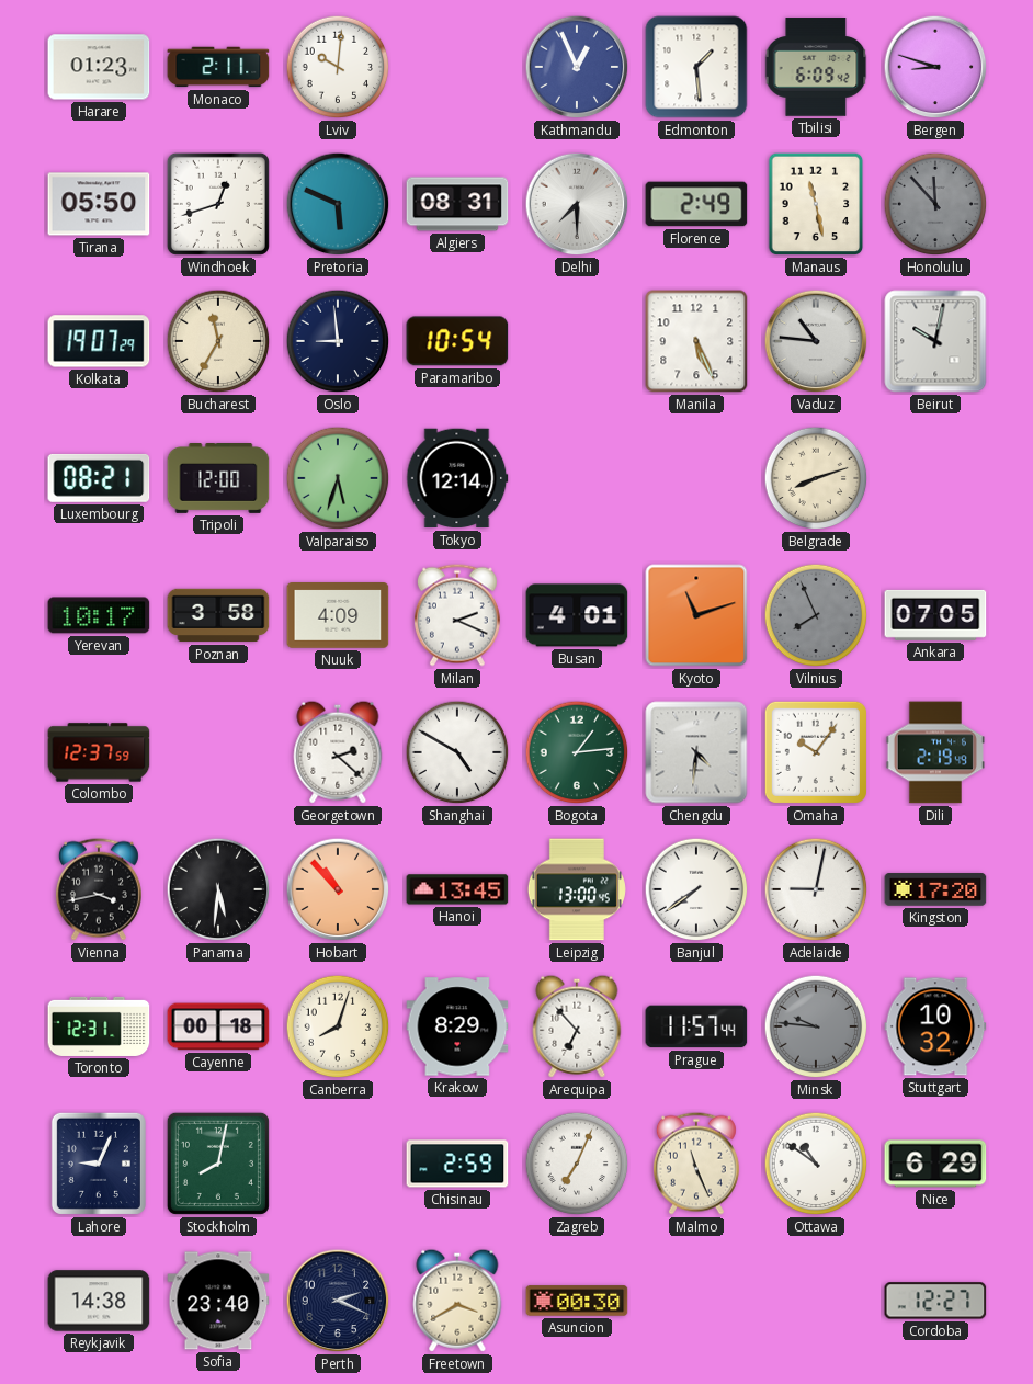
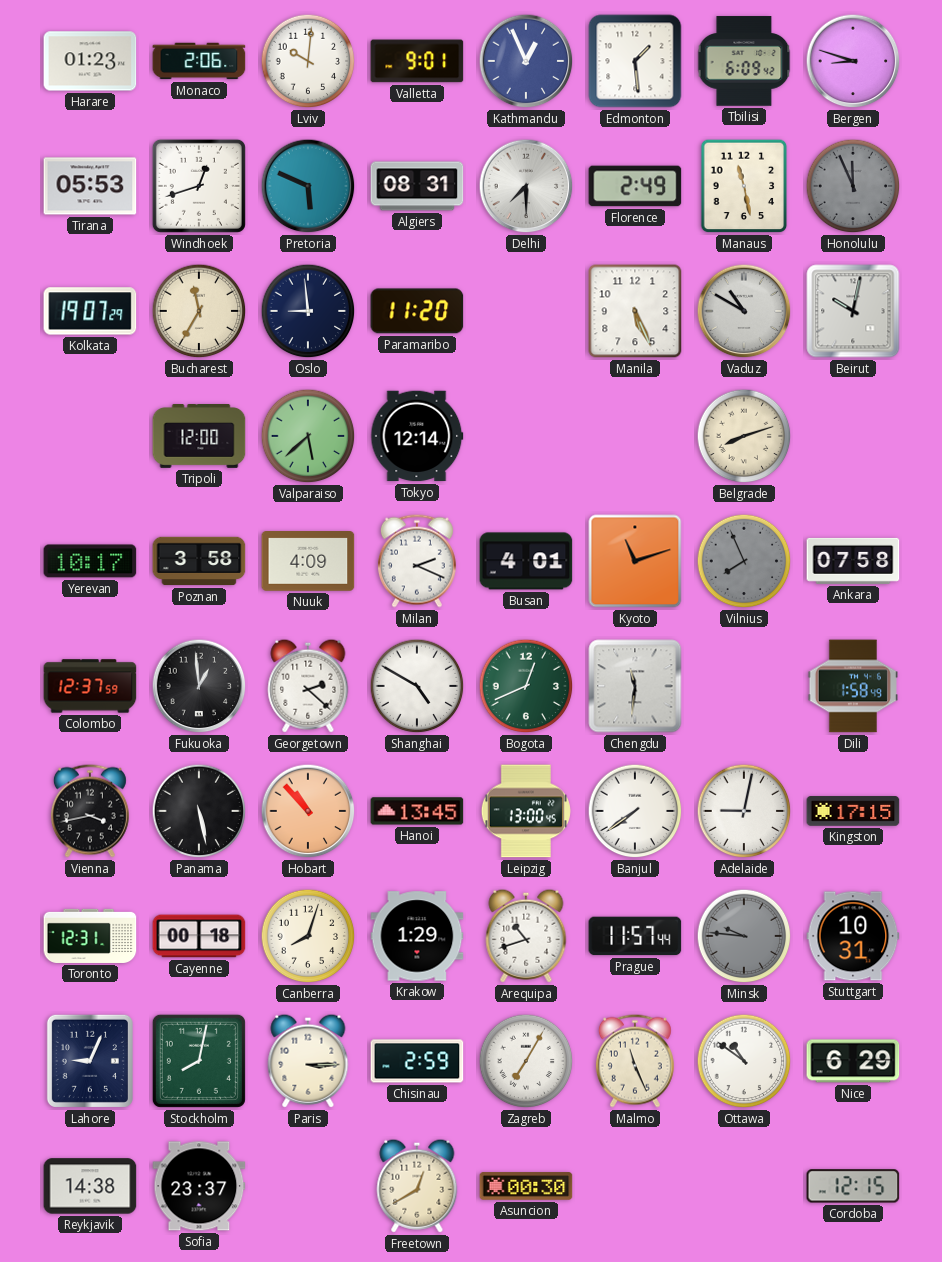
Monaco: 2:11 -> 2:06
Valletta: none -> 9:01
Tirana: 05:50 -> 05:53
Honolulu: 11:53 -> 11:56
Paramaribo: 10:54 -> 11:20
Vaduz: 10:46 -> 10:50
Luxembourg: 08:21 -> none
Valparaiso: 5:33 -> 5:38
Ankara: 07:05 -> 07:58
Fukuoka: none -> 12:59
Bogota: 1:14 -> 12:41
Chengdu: 4:31 -> 11:31
Omaha: 10:06 -> none
Dili: 2:19 -> 1:58
Panama: 5:31 -> 5:28
Kingston: 17:20 -> 17:15
Krakow: 8:29 -> 1:29
Arequipa: 6:53 -> 10:42
Stuttgart: 10:32 -> 10:31
Paris: none -> 3:15
Zagreb: 7:04 -> 7:05
Sofia: 23:40 -> 23:37
Perth: 2:19 -> none
Freetown: 3:40 -> 12:40
Cordoba: 12:27 -> 12:15
